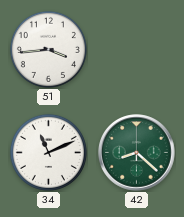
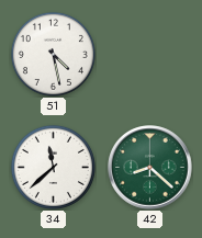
51: 3:44 -> 4:28
34: 11:11 -> 11:38
